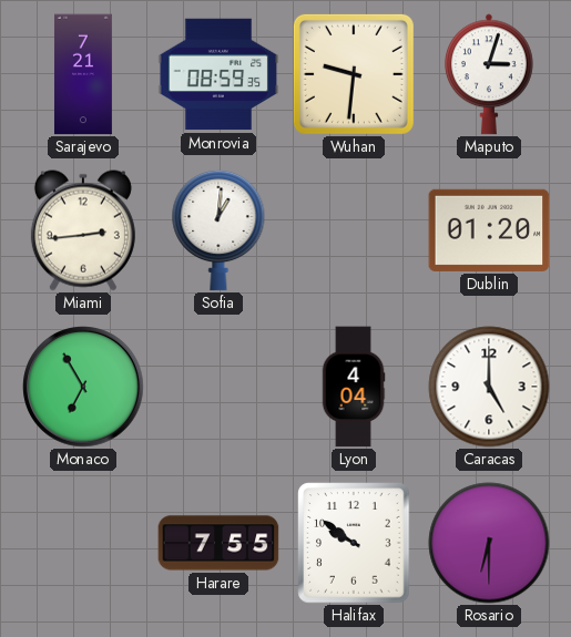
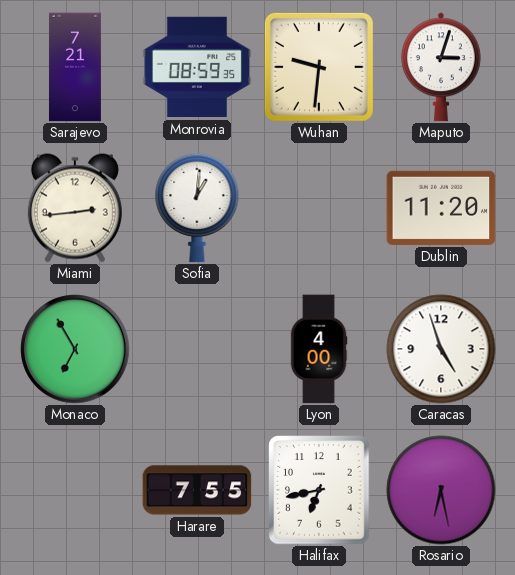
Dublin: 01:20 -> 11:20
Lyon: 4:04 -> 4:00
Caracas: 5:00 -> 4:57
Halifax: 9:51 -> 6:43
Rosario: 6:30 -> 6:28
